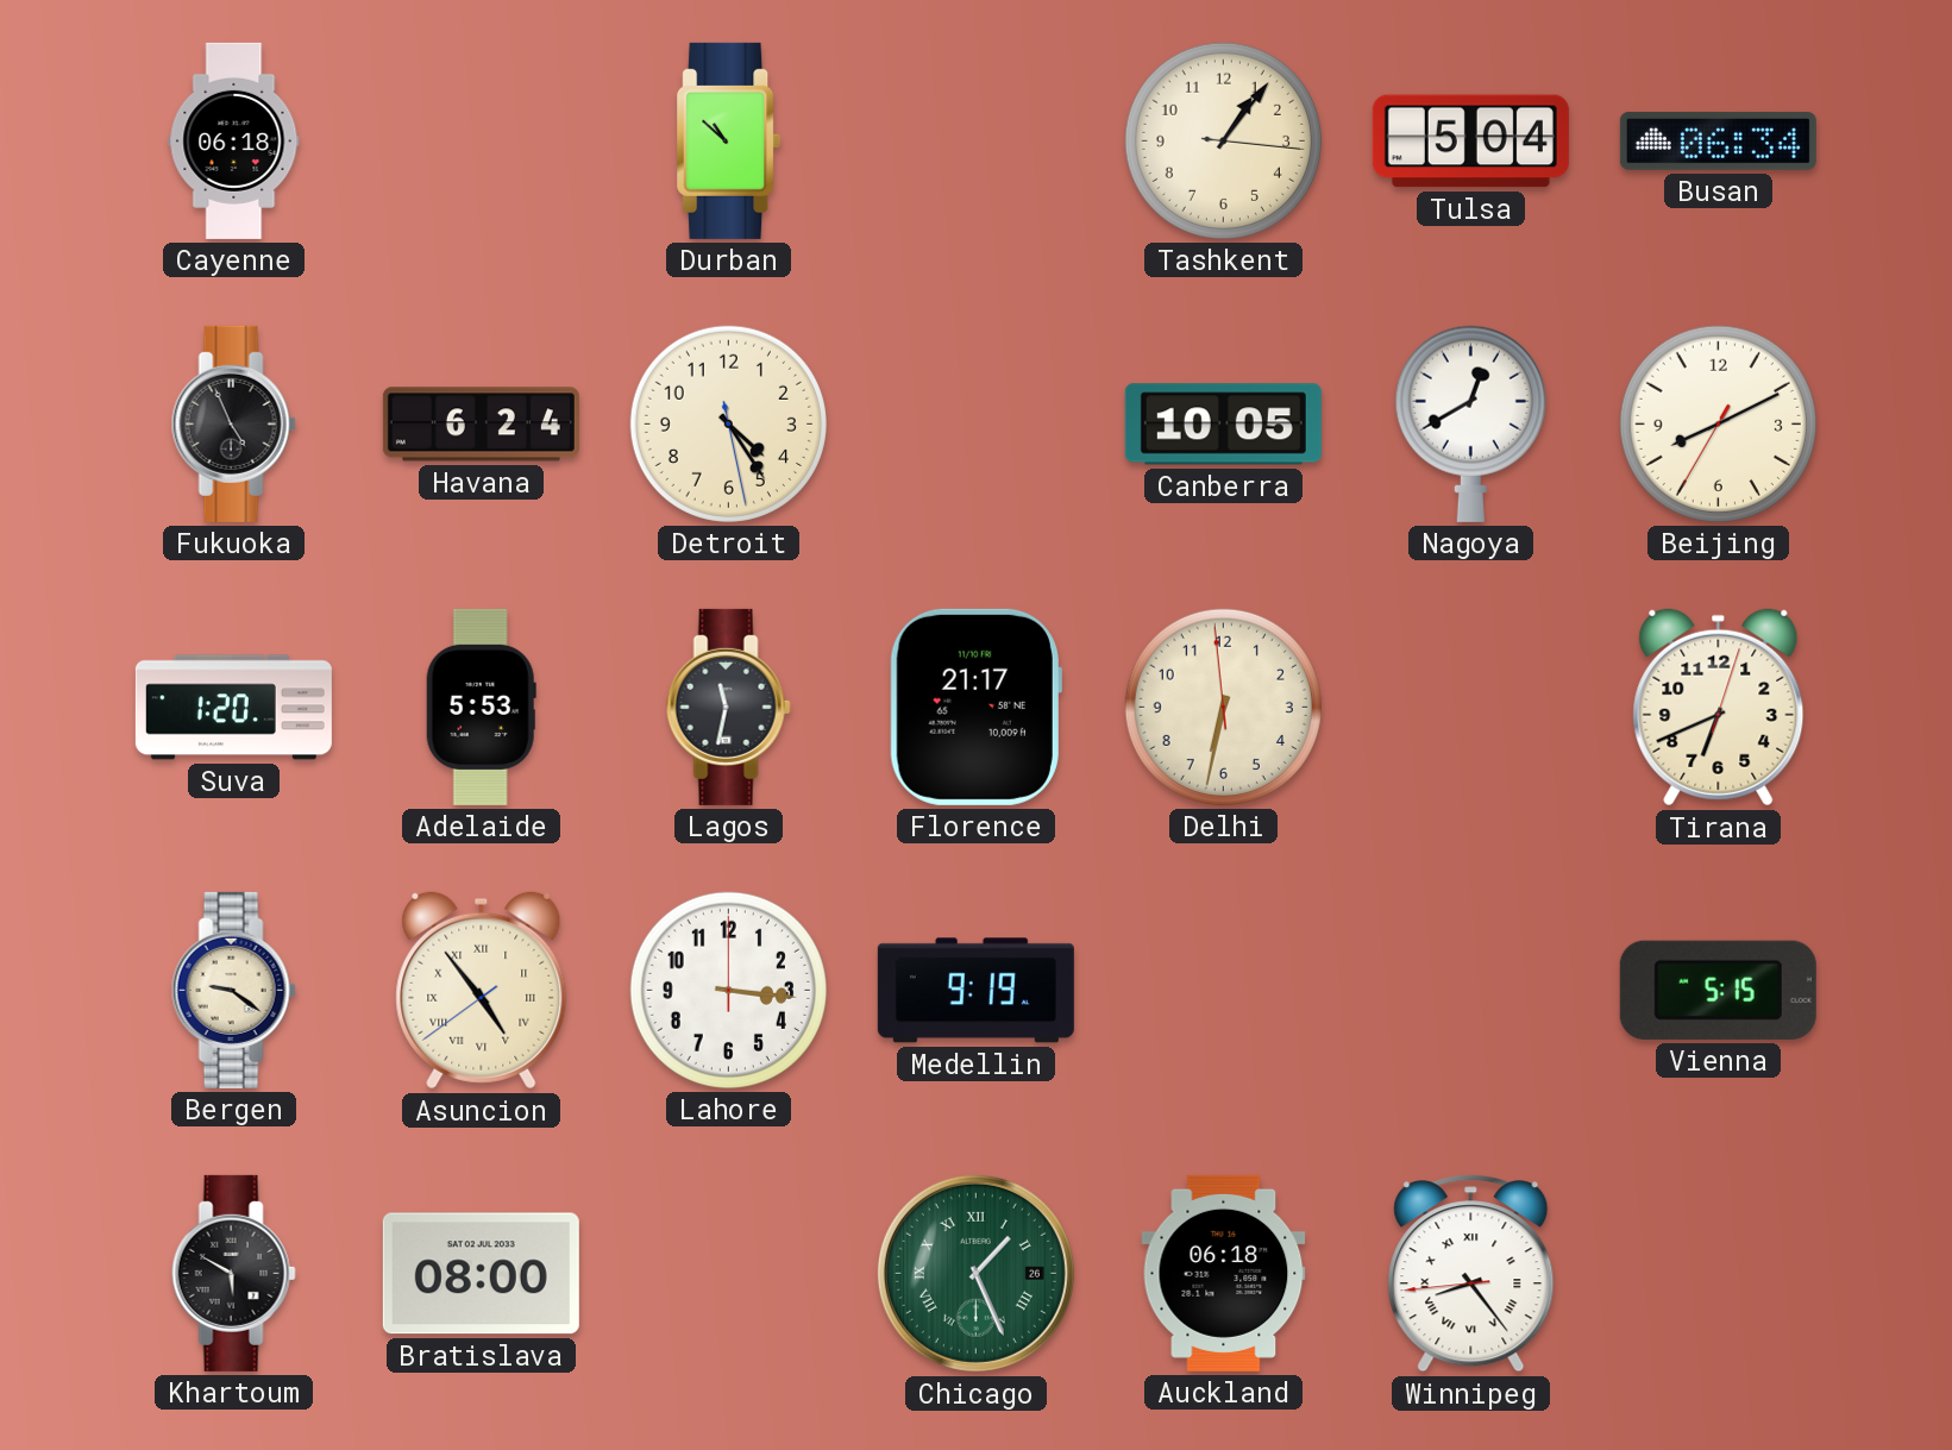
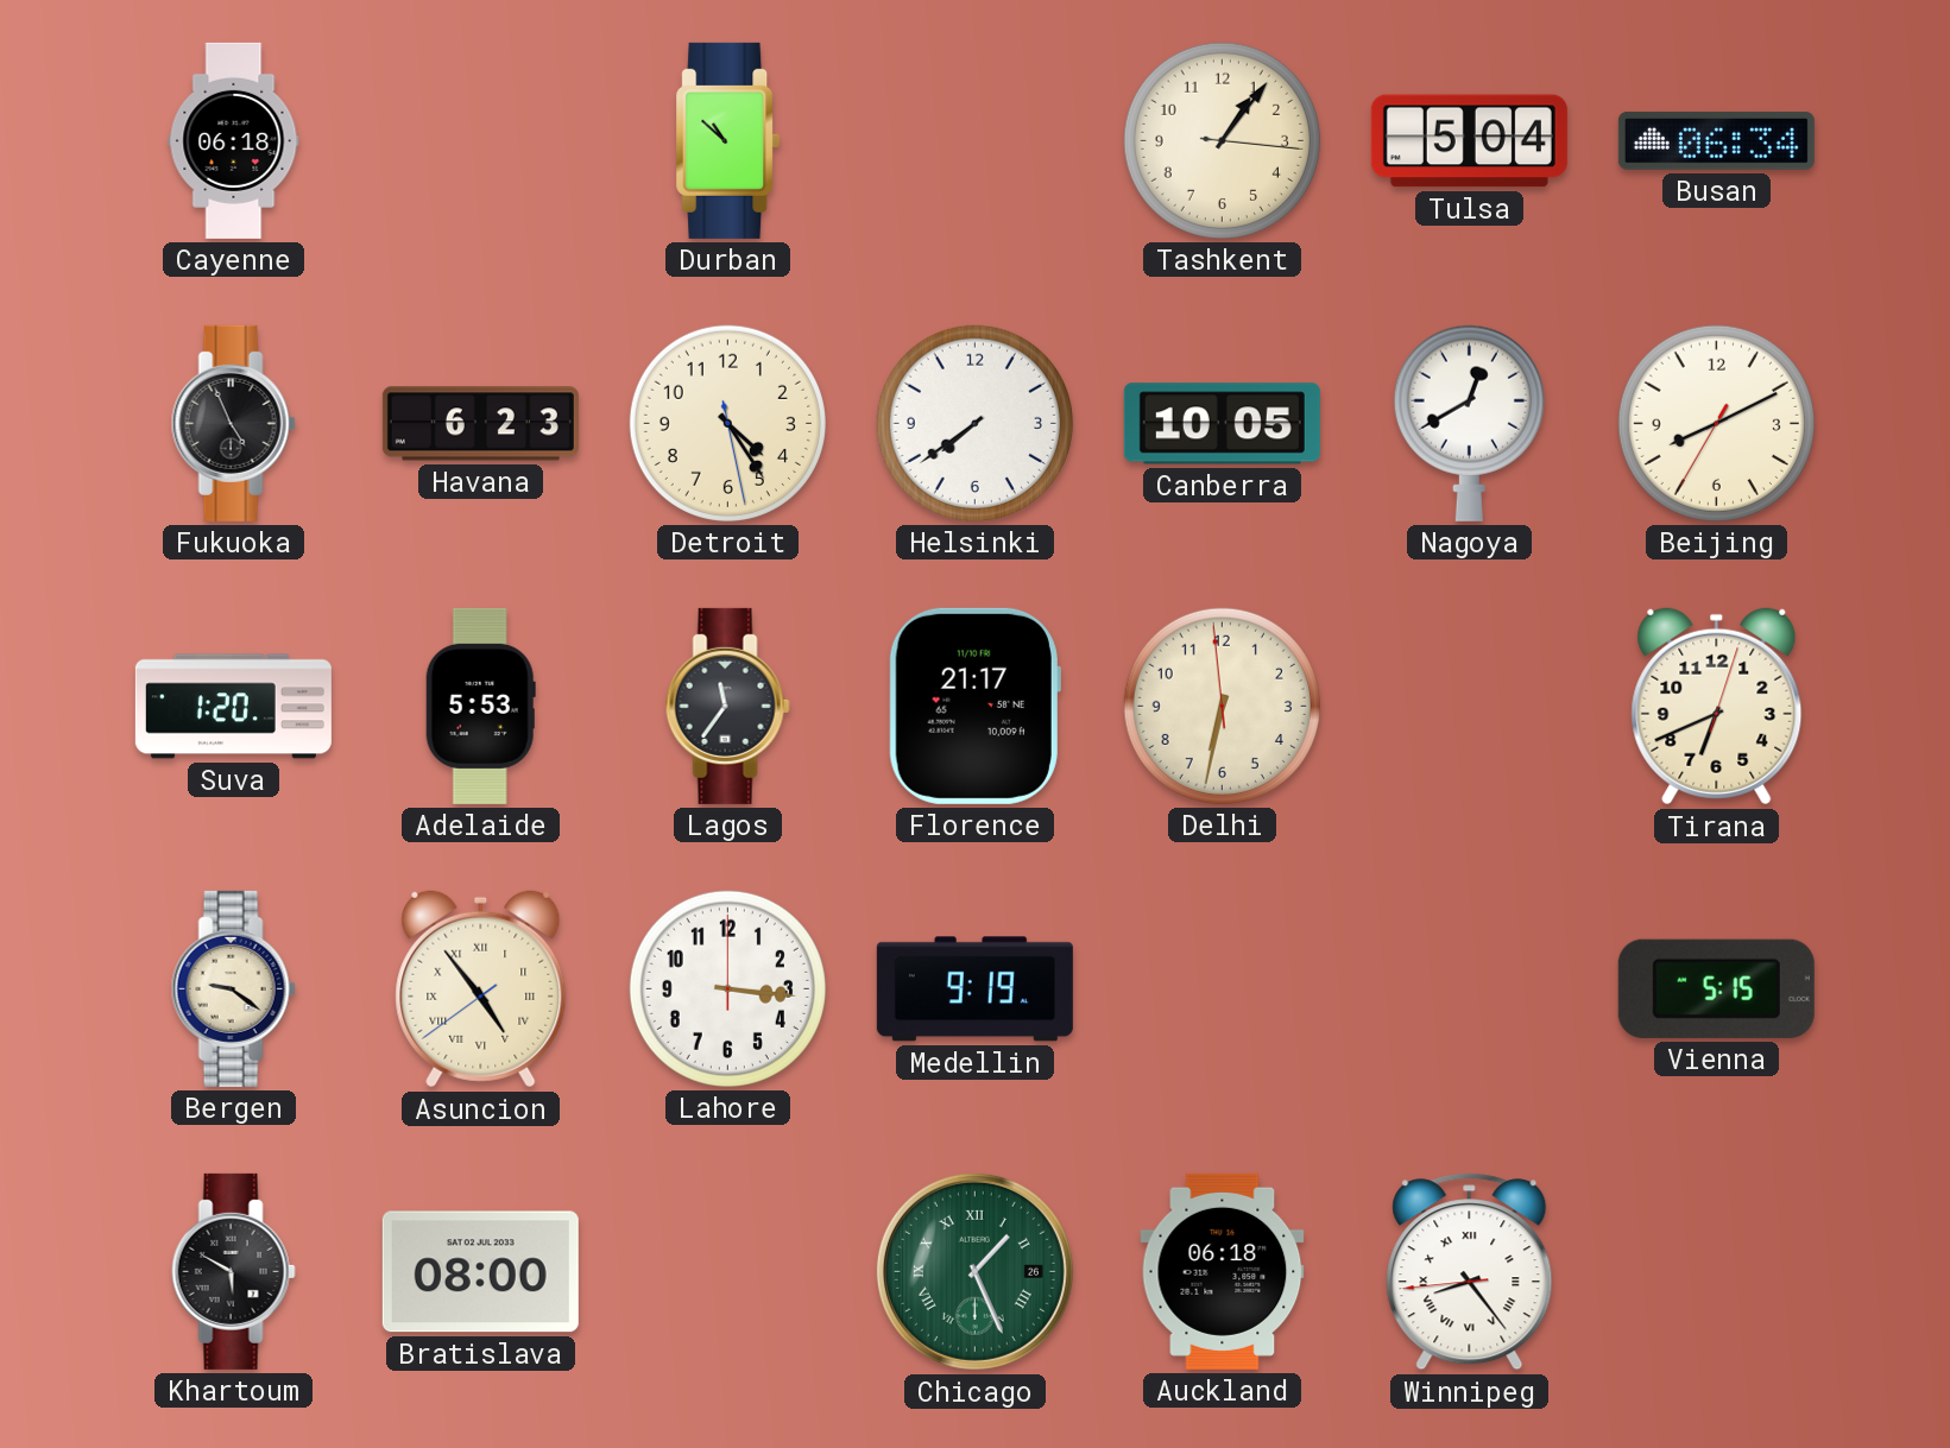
Havana: 6:24 -> 6:23
Helsinki: none -> 7:39
Lagos: 11:32 -> 11:36
